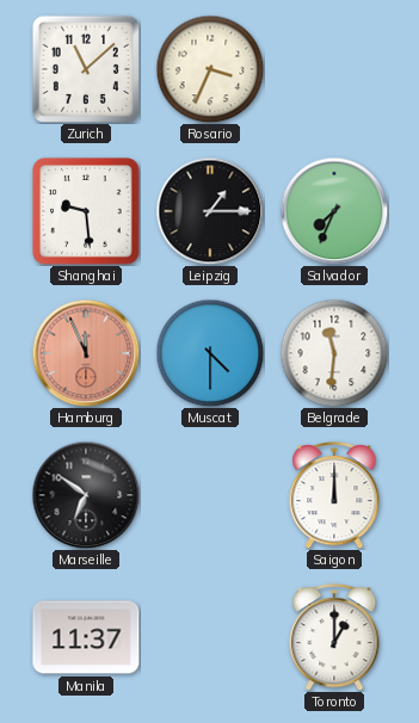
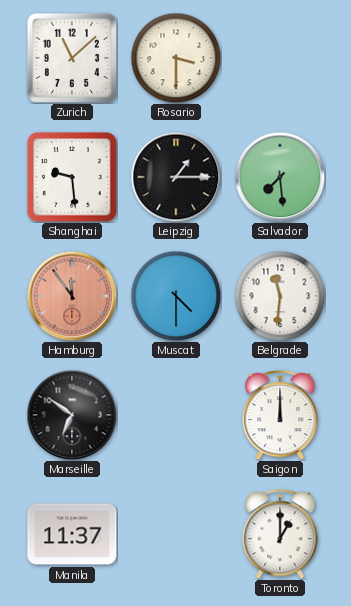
Rosario: 3:34 -> 3:30
Salvador: 7:34 -> 7:29
Hamburg: 11:56 -> 11:54
